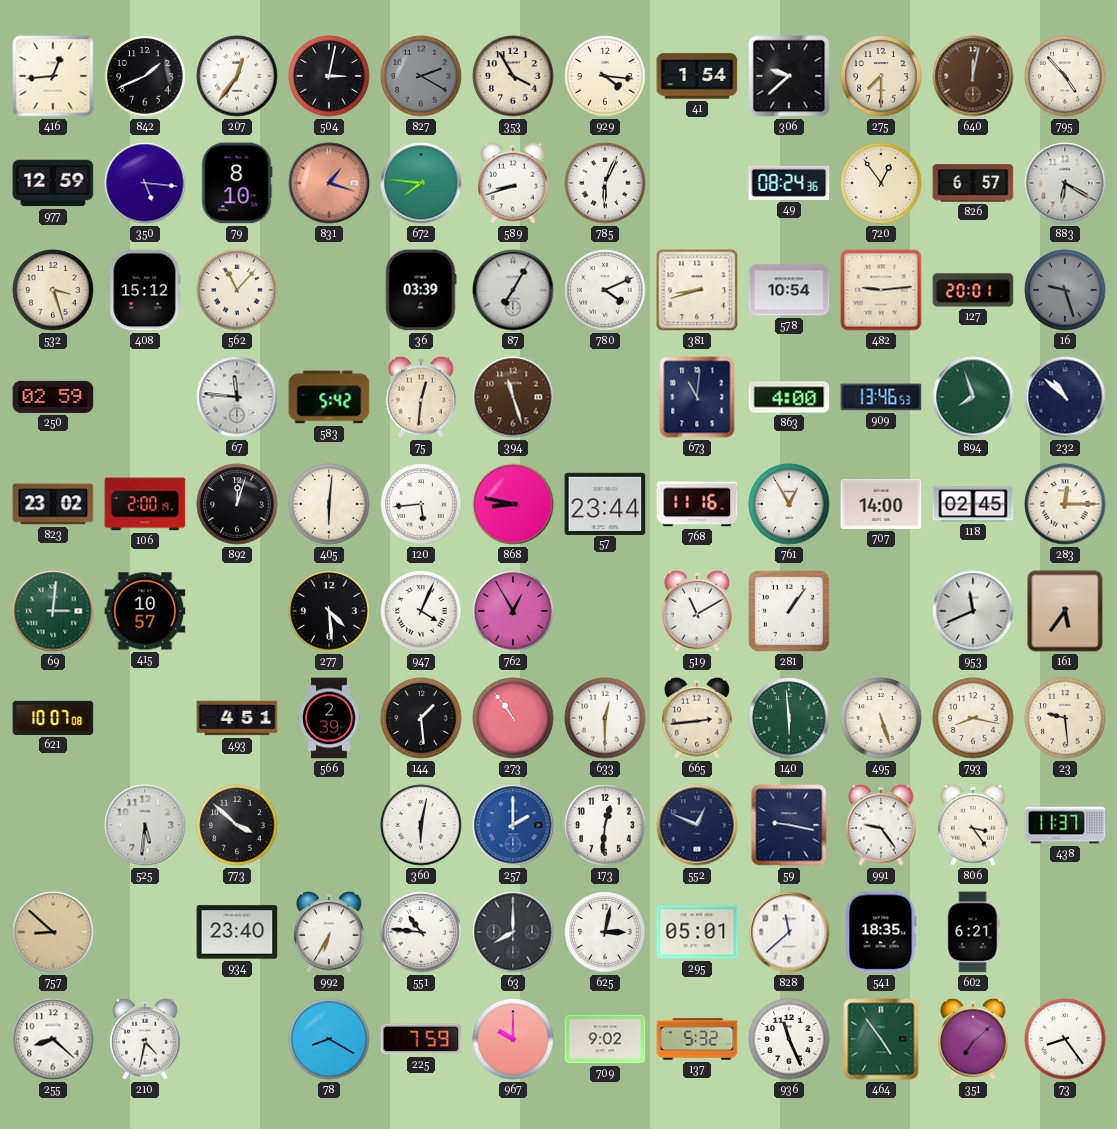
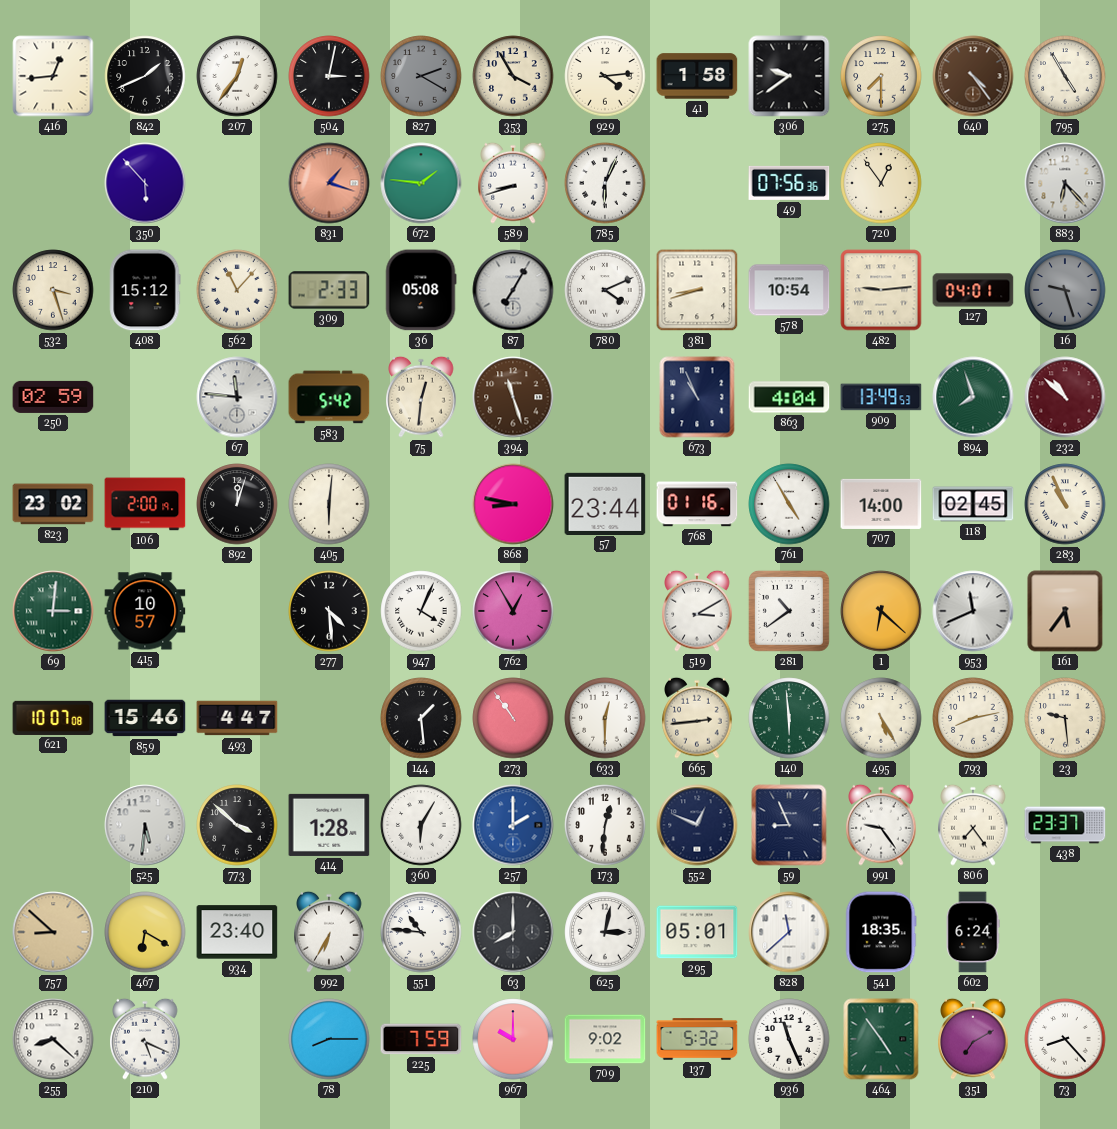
929: 4:16 -> 4:14
41: 1:54 -> 1:58
306: 9:38 -> 9:39
640: 12:02 -> 4:24
795: 4:53 -> 4:55
977: 12:59 -> none
350: 5:16 -> 5:53
79: 8:10 -> none
672: 7:46 -> 1:46
49: 08:24 -> 07:56
826: 6:57 -> none
883: 6:20 -> 6:23
309: none -> 2:33
36: 03:39 -> 05:08
127: 20:01 -> 04:01
673: 11:01 -> 10:56
863: 4:00 -> 4:04
909: 13:46 -> 13:49
232 dial: navy -> burgundy
120: 5:44 -> none
768: 11:16 -> 01:16
761: 12:55 -> 4:55
283: 12:15 -> 10:56
519: 11:10 -> 3:10
281: 1:06 -> 10:39
1: none -> 6:22
859: none -> 15:46
493: 4:51 -> 4:47
566: 2:39 -> none
495: 5:27 -> 5:25
793: 8:17 -> 8:13
414: none -> 1:28
360: 6:02 -> 6:05
59: 9:17 -> 8:56
806: 3:24 -> 7:24
438: 11:37 -> 23:37
467: none -> 6:20
602: 6:21 -> 6:24
210: 4:32 -> 5:19
78: 8:20 -> 8:15
351: 7:08 -> 7:10
73: 8:24 -> 8:23
